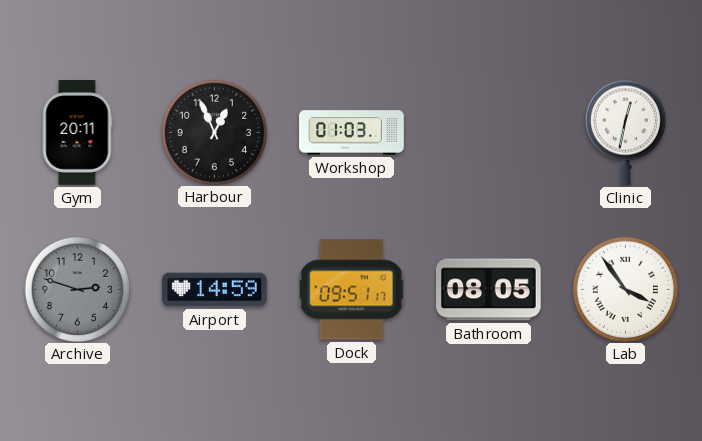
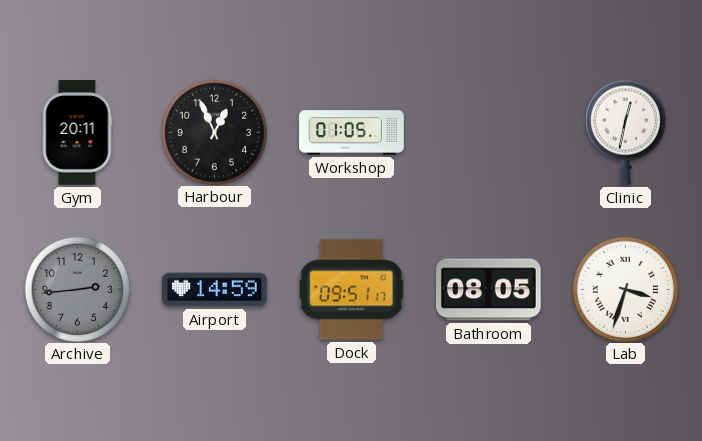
Workshop: 01:03 -> 01:05
Archive: 2:48 -> 2:44
Lab: 3:54 -> 3:33
